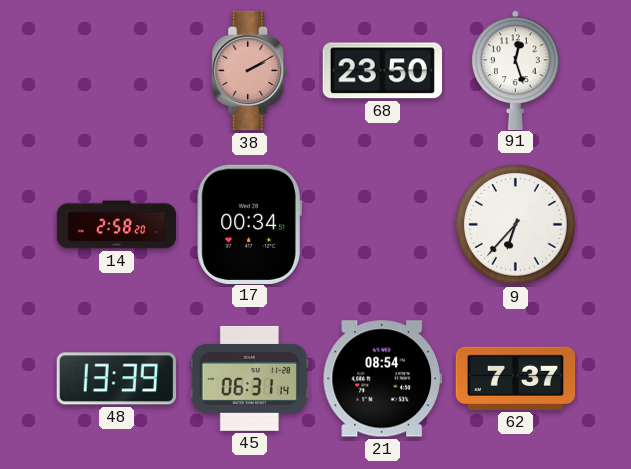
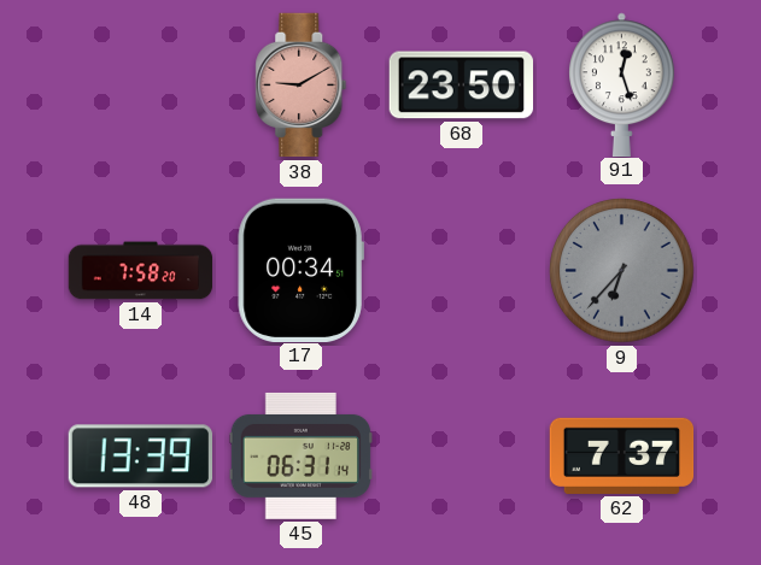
38: 2:10 -> 9:10
14: 2:58 -> 7:58
9 dial: white -> grey
21: 08:54 -> none
